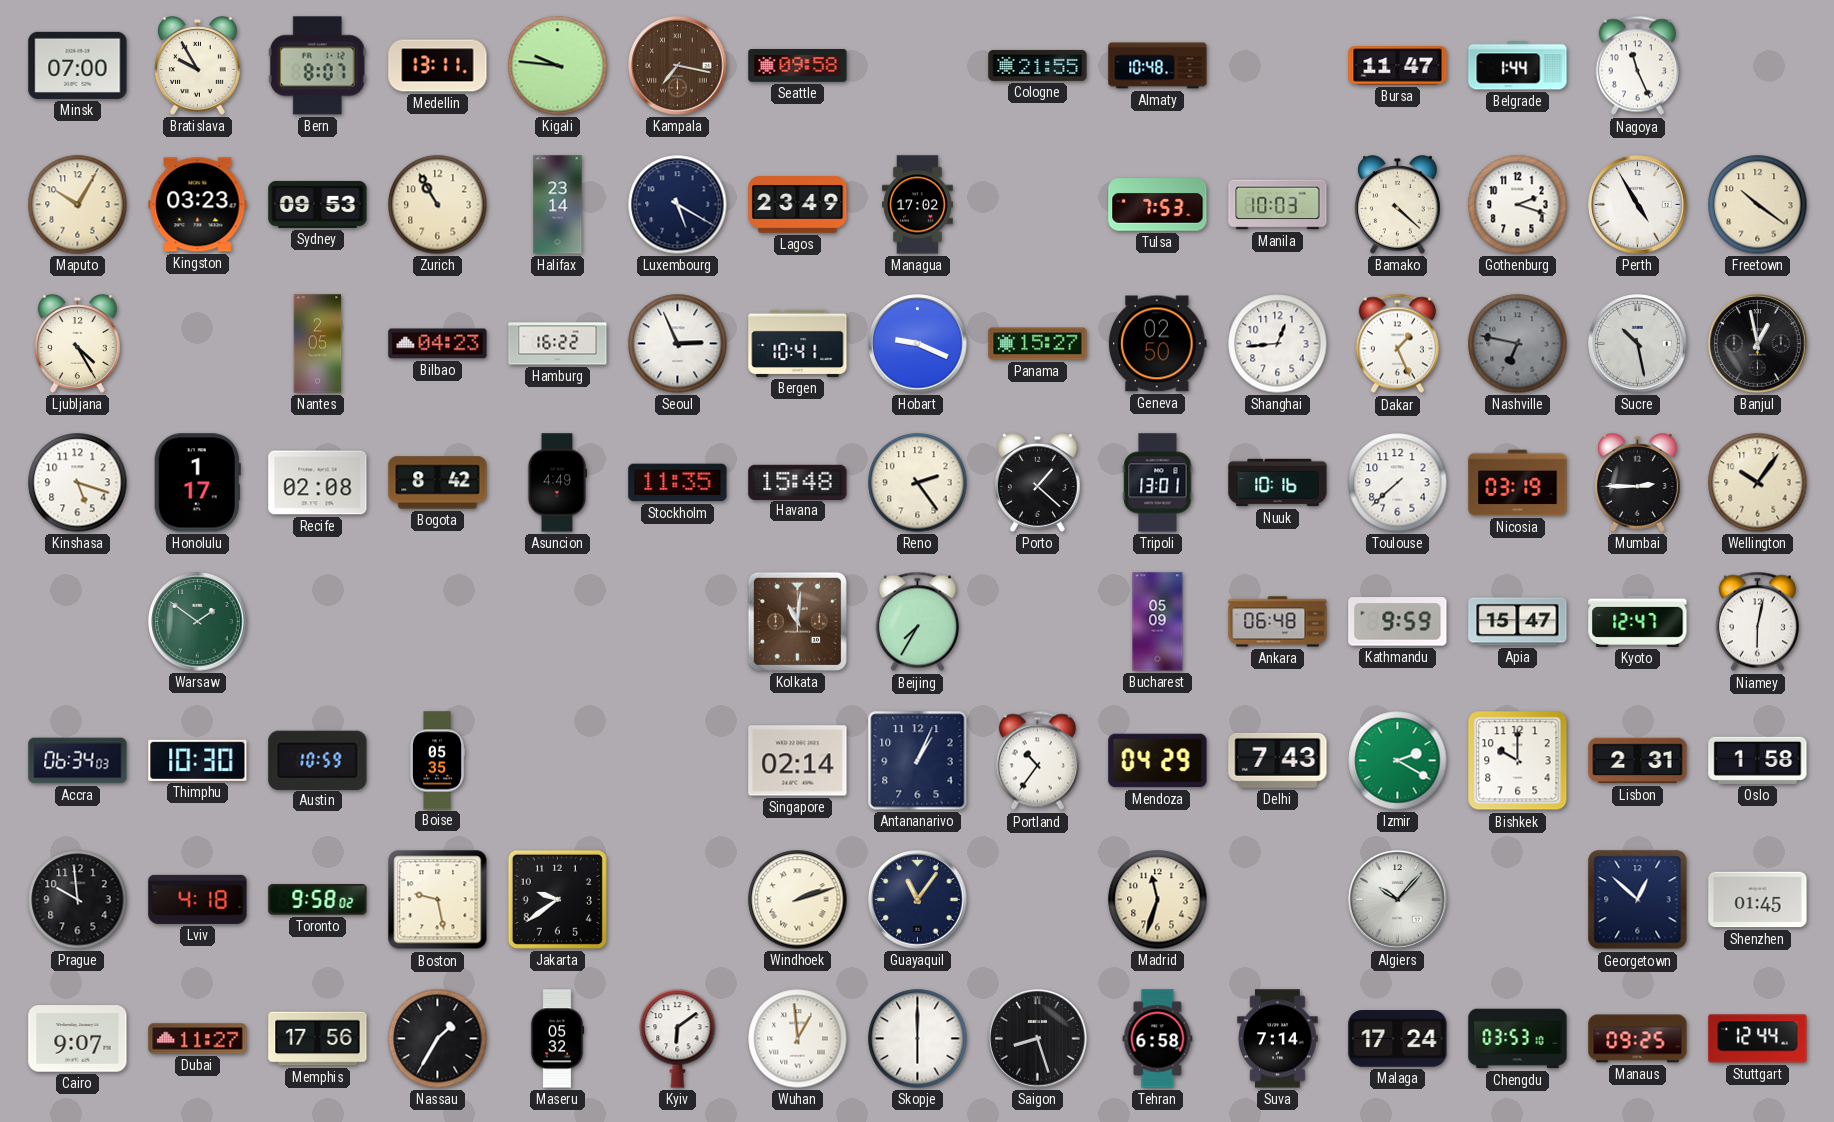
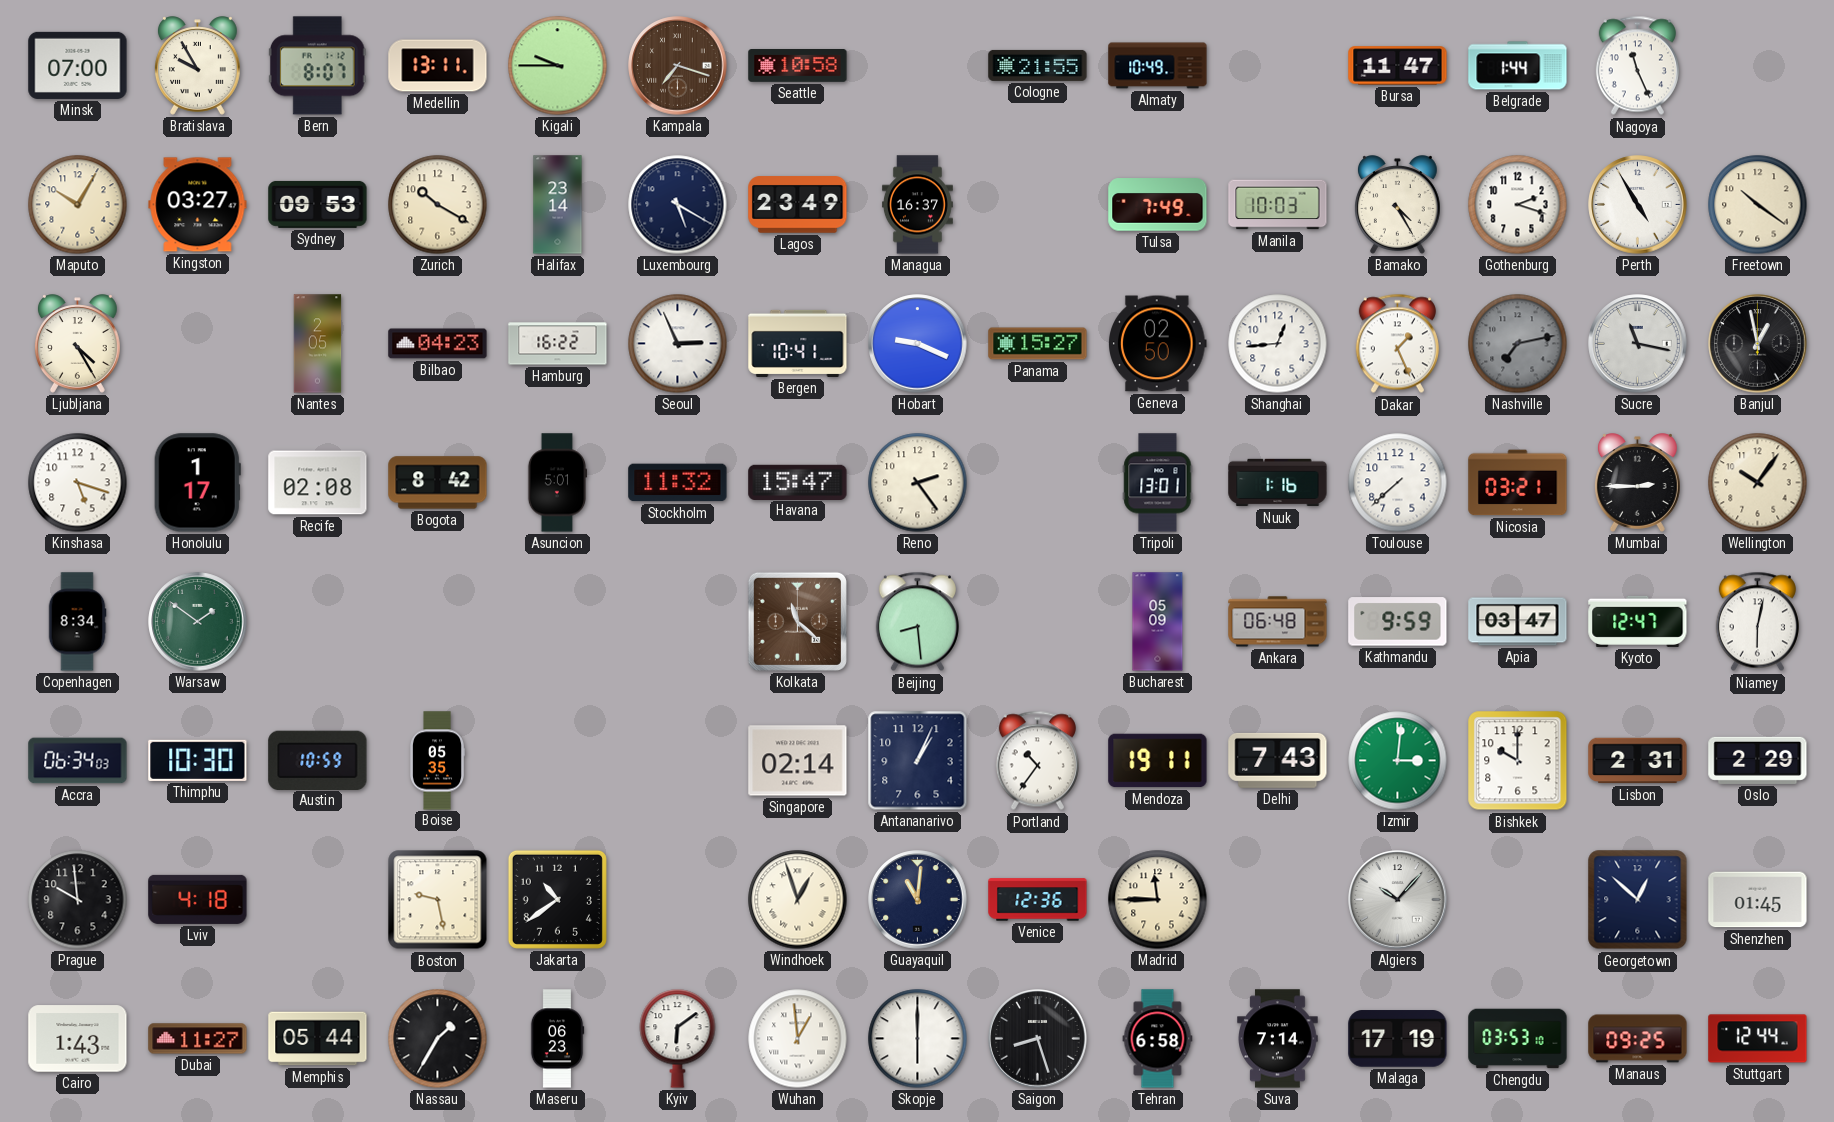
Kigali: 9:46 -> 9:45
Kampala: 7:17 -> 7:18
Seattle: 09:58 -> 10:58
Almaty: 10:48 -> 10:49
Kingston: 03:23 -> 03:27
Zurich: 10:55 -> 10:20
Managua: 17:02 -> 16:37
Tulsa: 7:53 -> 7:49
Bamako: 4:22 -> 4:25
Nashville: 6:47 -> 7:13
Sucre: 10:28 -> 11:17
Asuncion: 4:49 -> 5:01
Stockholm: 11:35 -> 11:32
Havana: 15:48 -> 15:47
Porto: 1:22 -> none
Nuuk: 10:16 -> 1:16
Nicosia: 03:19 -> 03:21
Copenhagen: none -> 8:34
Kolkata: 11:01 -> 11:22
Beijing: 7:35 -> 8:29
Apia: 15:47 -> 03:47
Mendoza: 04:29 -> 19:11
Izmir: 2:20 -> 3:01
Oslo: 1:58 -> 2:29
Toronto: 9:58 -> none
Jakarta: 9:39 -> 10:39
Windhoek: 2:12 -> 12:57
Guayaquil: 11:06 -> 11:01
Venice: none -> 12:36
Madrid: 11:33 -> 11:45
Cairo: 9:07 -> 1:43
Memphis: 17:56 -> 05:44
Maseru: 05:32 -> 06:23
Malaga: 17:24 -> 17:19
